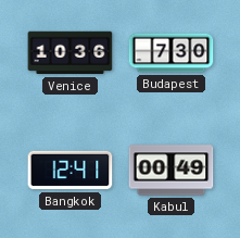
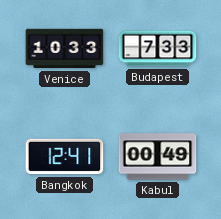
Venice: 10:36 -> 10:33
Budapest: 7:30 -> 7:33
